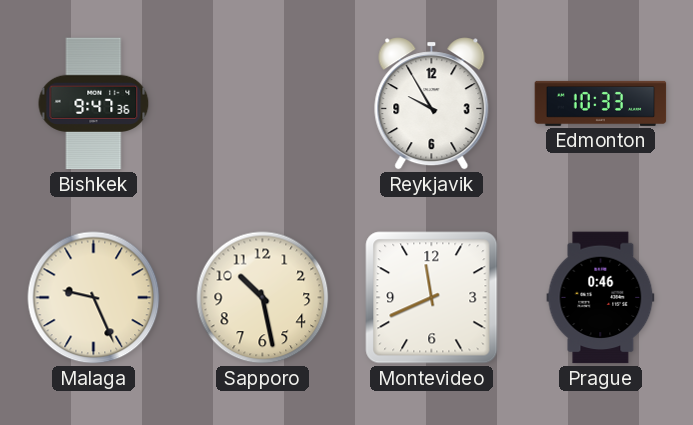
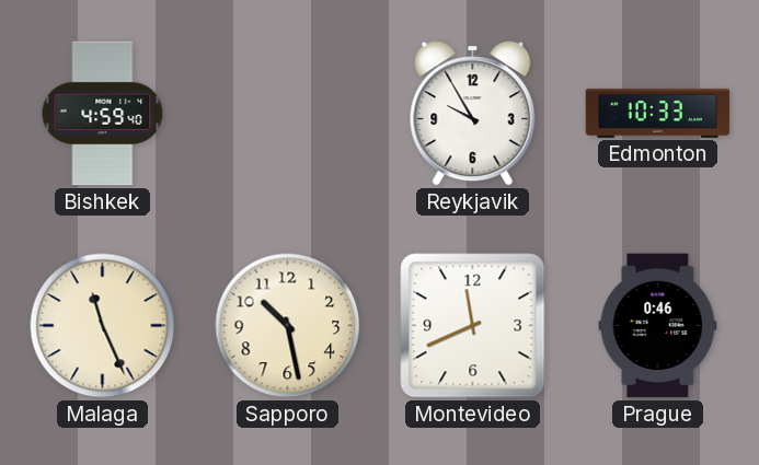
Bishkek: 9:47 -> 4:59
Malaga: 9:26 -> 11:26
